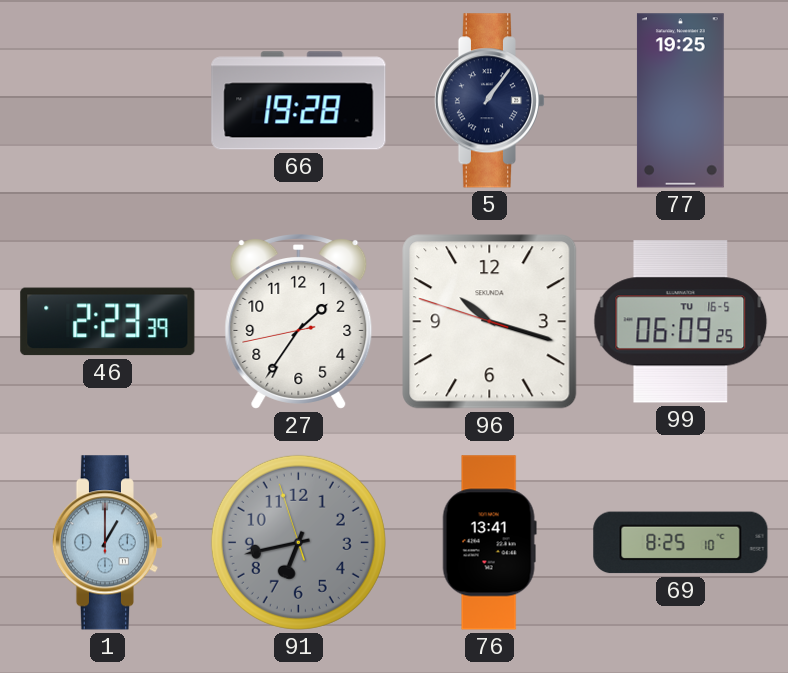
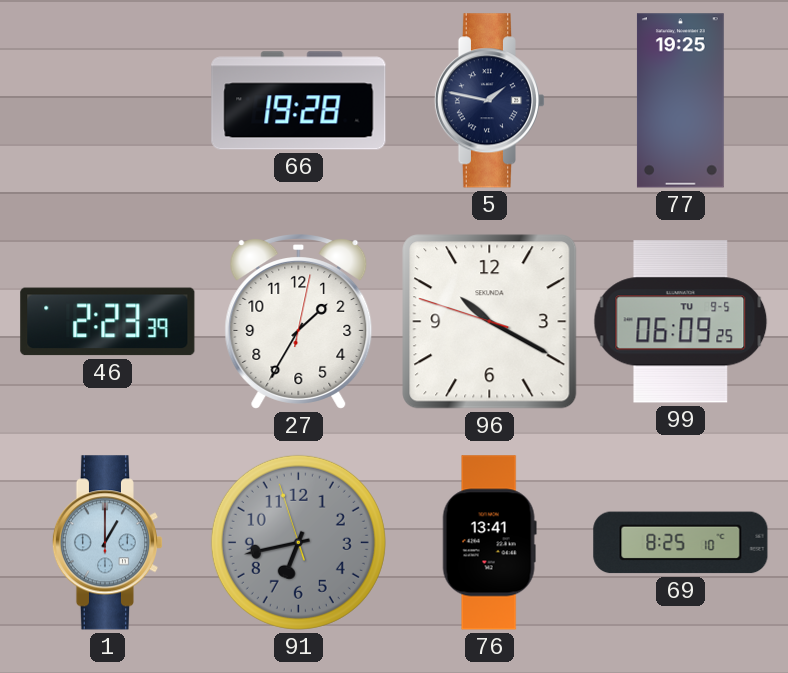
5: 1:06 -> 1:47
27: 1:35:43 -> 1:35:02
96: 10:17 -> 10:19
99 date: TU 16-5 -> TU 9-5
